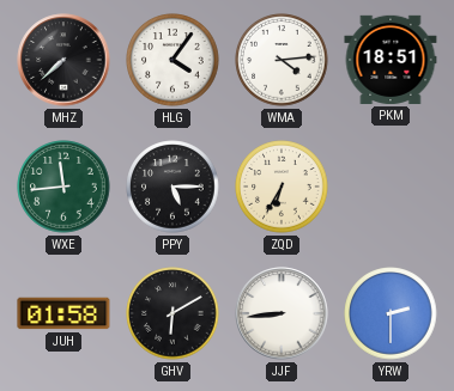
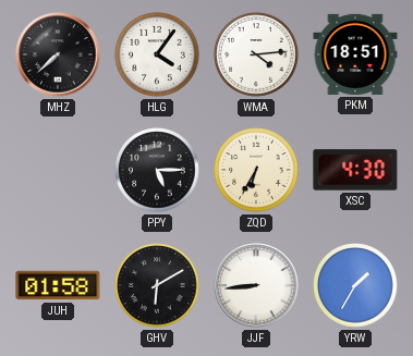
WXE: 11:44 -> none
XSC: none -> 4:30
YRW: 2:30 -> 1:35
